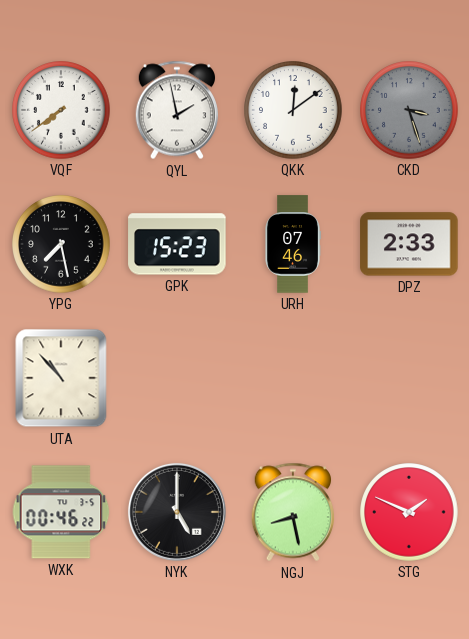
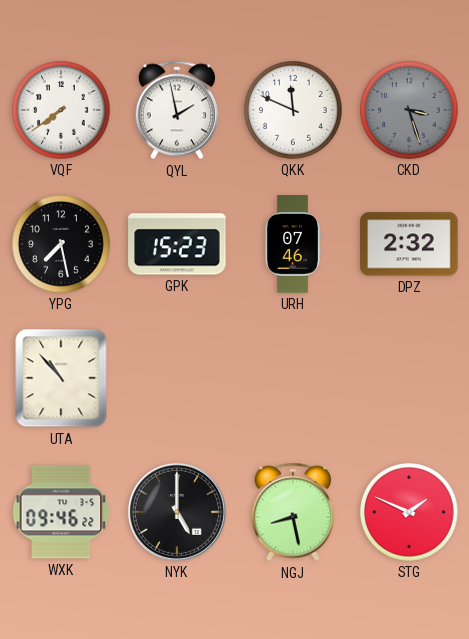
QKK: 12:09 -> 11:49
DPZ: 2:33 -> 2:32
WXK: 00:46 -> 09:46
